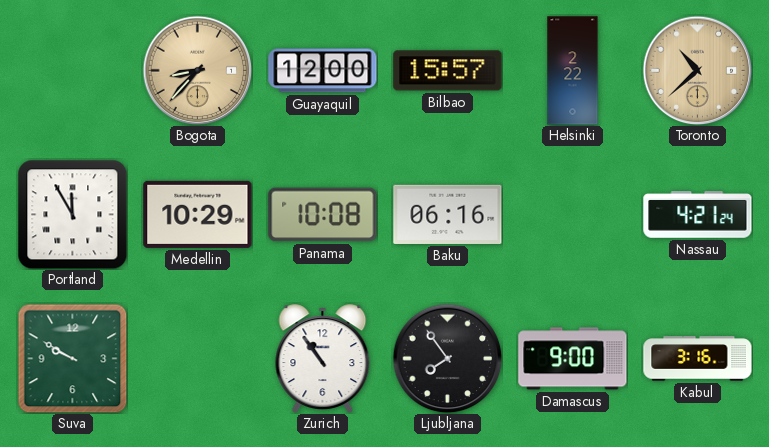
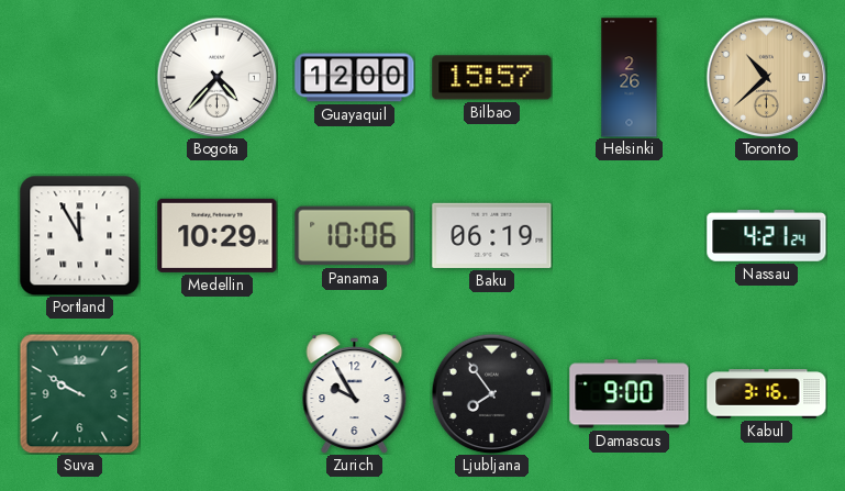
Bogota: 8:37 -> 4:37
Bogota dial: champagne -> white
Helsinki: 2:22 -> 2:26
Panama: 10:08 -> 10:06
Baku: 06:16 -> 06:19
Zurich: 10:54 -> 9:55
